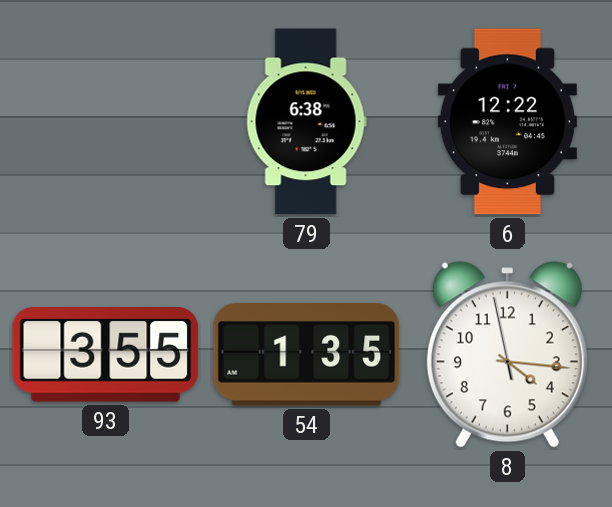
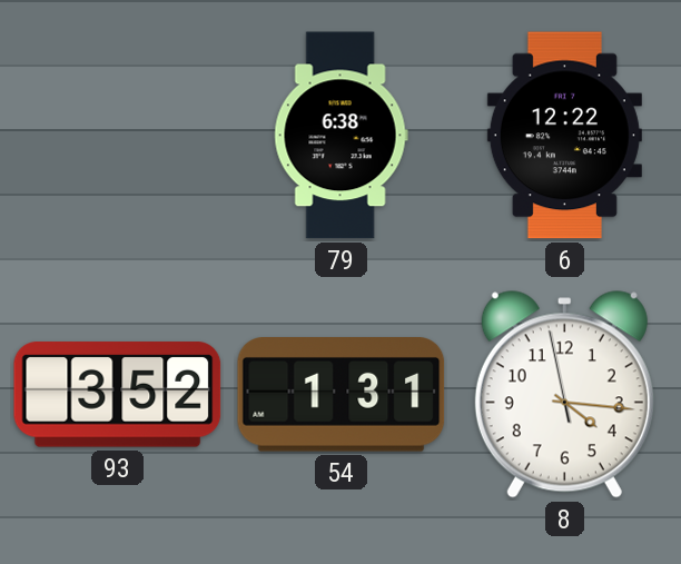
93: 3:55 -> 3:52
54: 1:35 -> 1:31
